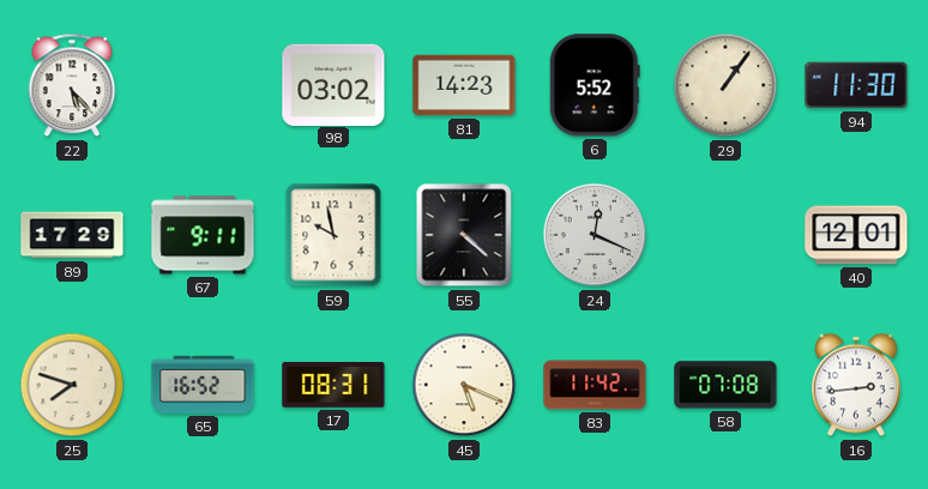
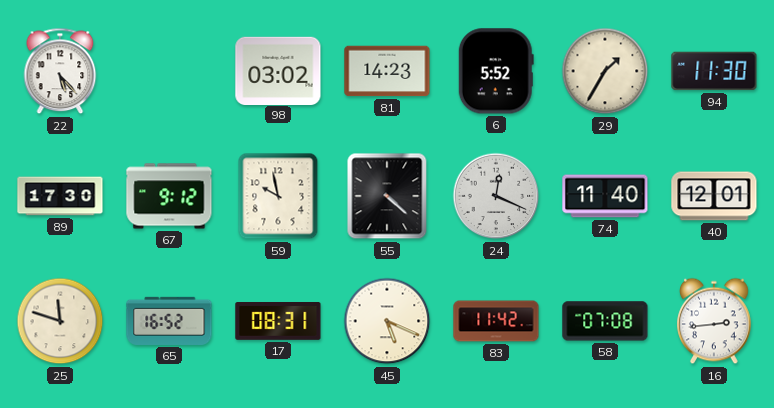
29: 1:06 -> 1:35
89: 17:29 -> 17:30
67: 9:11 -> 9:12
74: none -> 11:40
25: 7:48 -> 11:48
